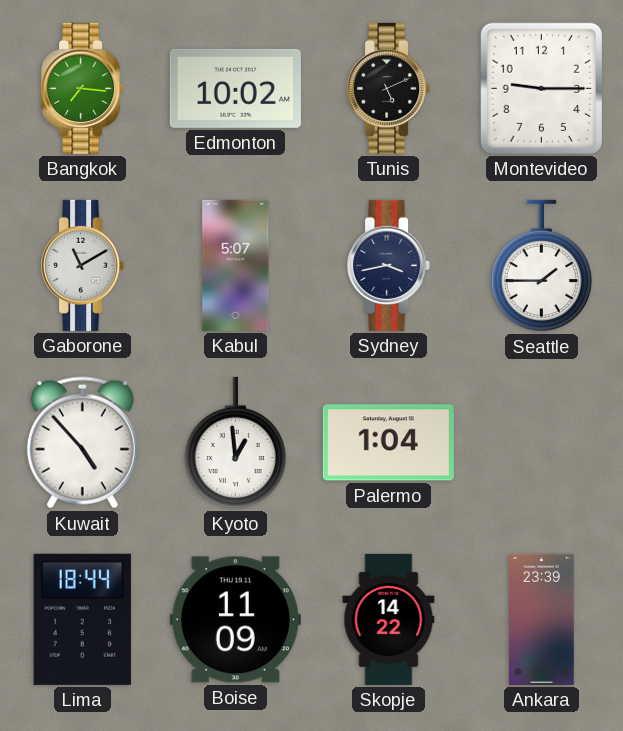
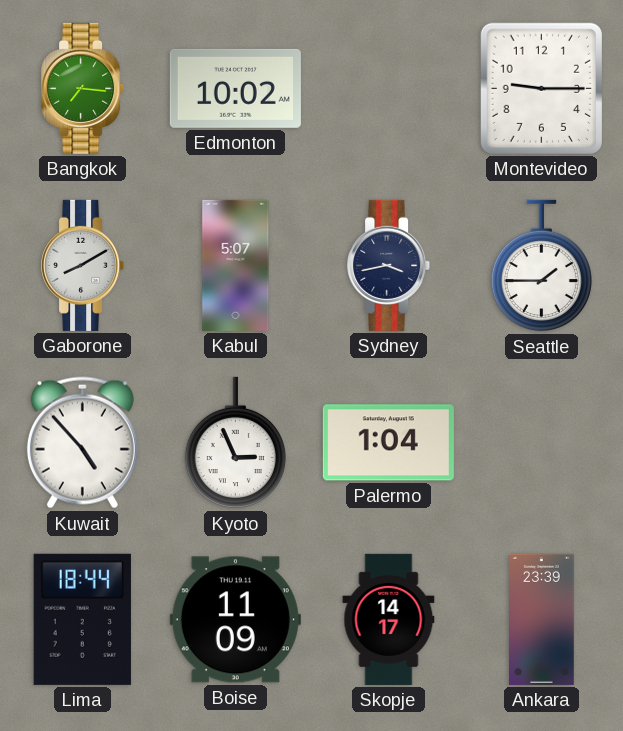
Tunis: 5:11 -> none
Gaborone: 11:10 -> 8:10
Kyoto: 12:59 -> 2:56
Skopje: 14:22 -> 14:17
